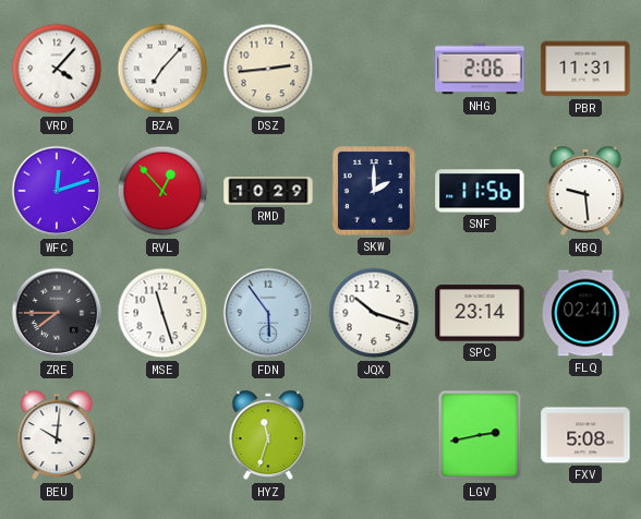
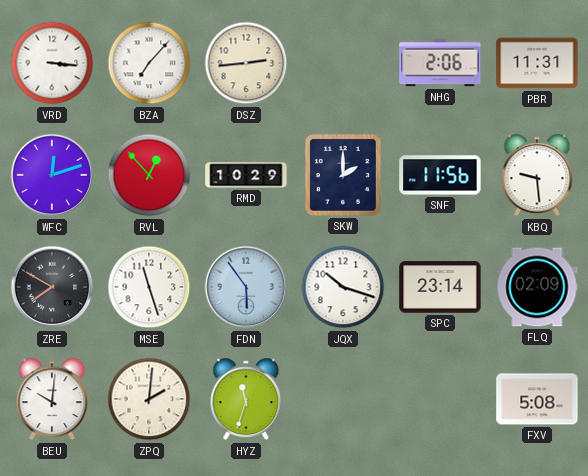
VRD: 4:07 -> 3:16
ZRE: 7:45 -> 7:50
FLQ: 02:41 -> 02:09
ZPQ: none -> 2:01
LGV: 2:43 -> none
